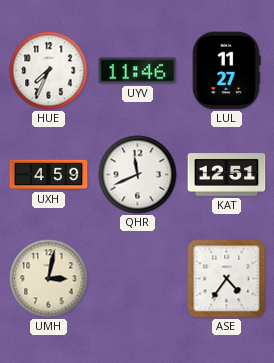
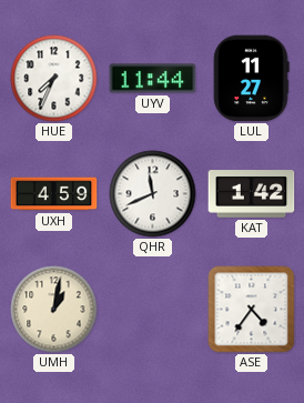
UYV: 11:46 -> 11:44
KAT: 12:51 -> 1:42
UMH: 3:02 -> 1:02
